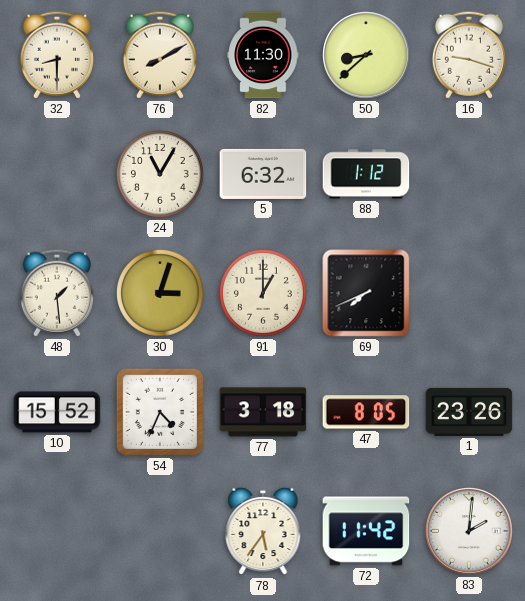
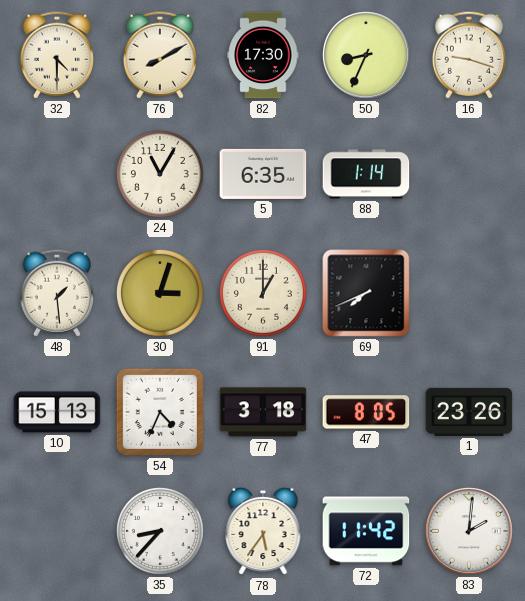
32: 8:30 -> 4:30
82: 11:30 -> 17:30
50: 8:38 -> 8:34
5: 6:32 -> 6:35
88: 1:12 -> 1:14
10: 15:52 -> 15:13
35: none -> 8:37
